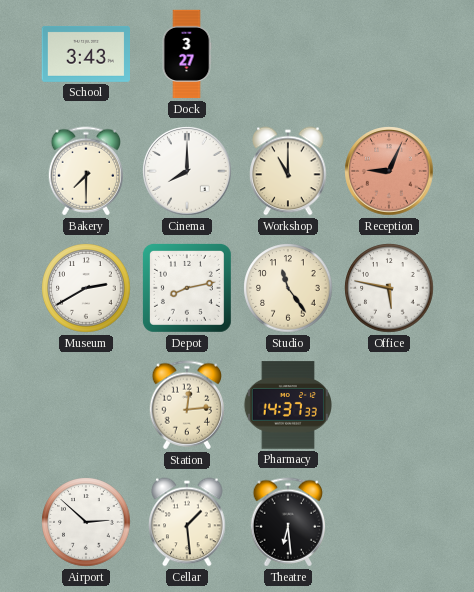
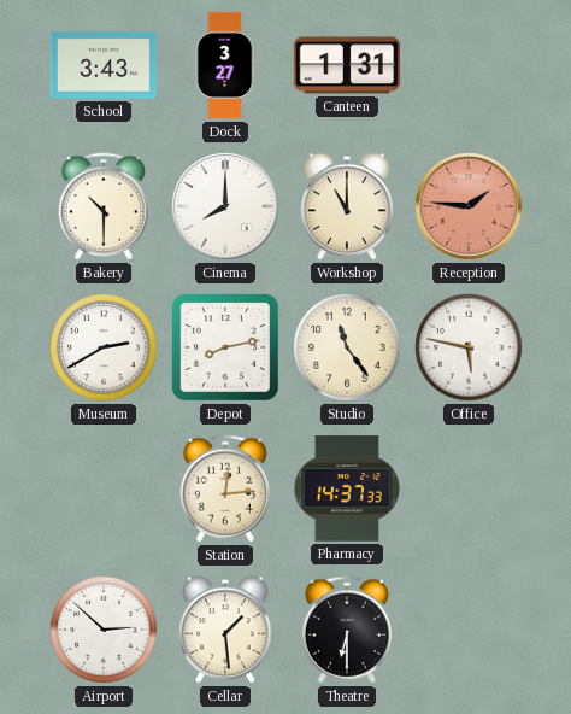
Canteen: none -> 1:31
Bakery: 7:30 -> 10:30
Reception: 9:04 -> 1:46
Theatre: 6:29 -> 6:30
